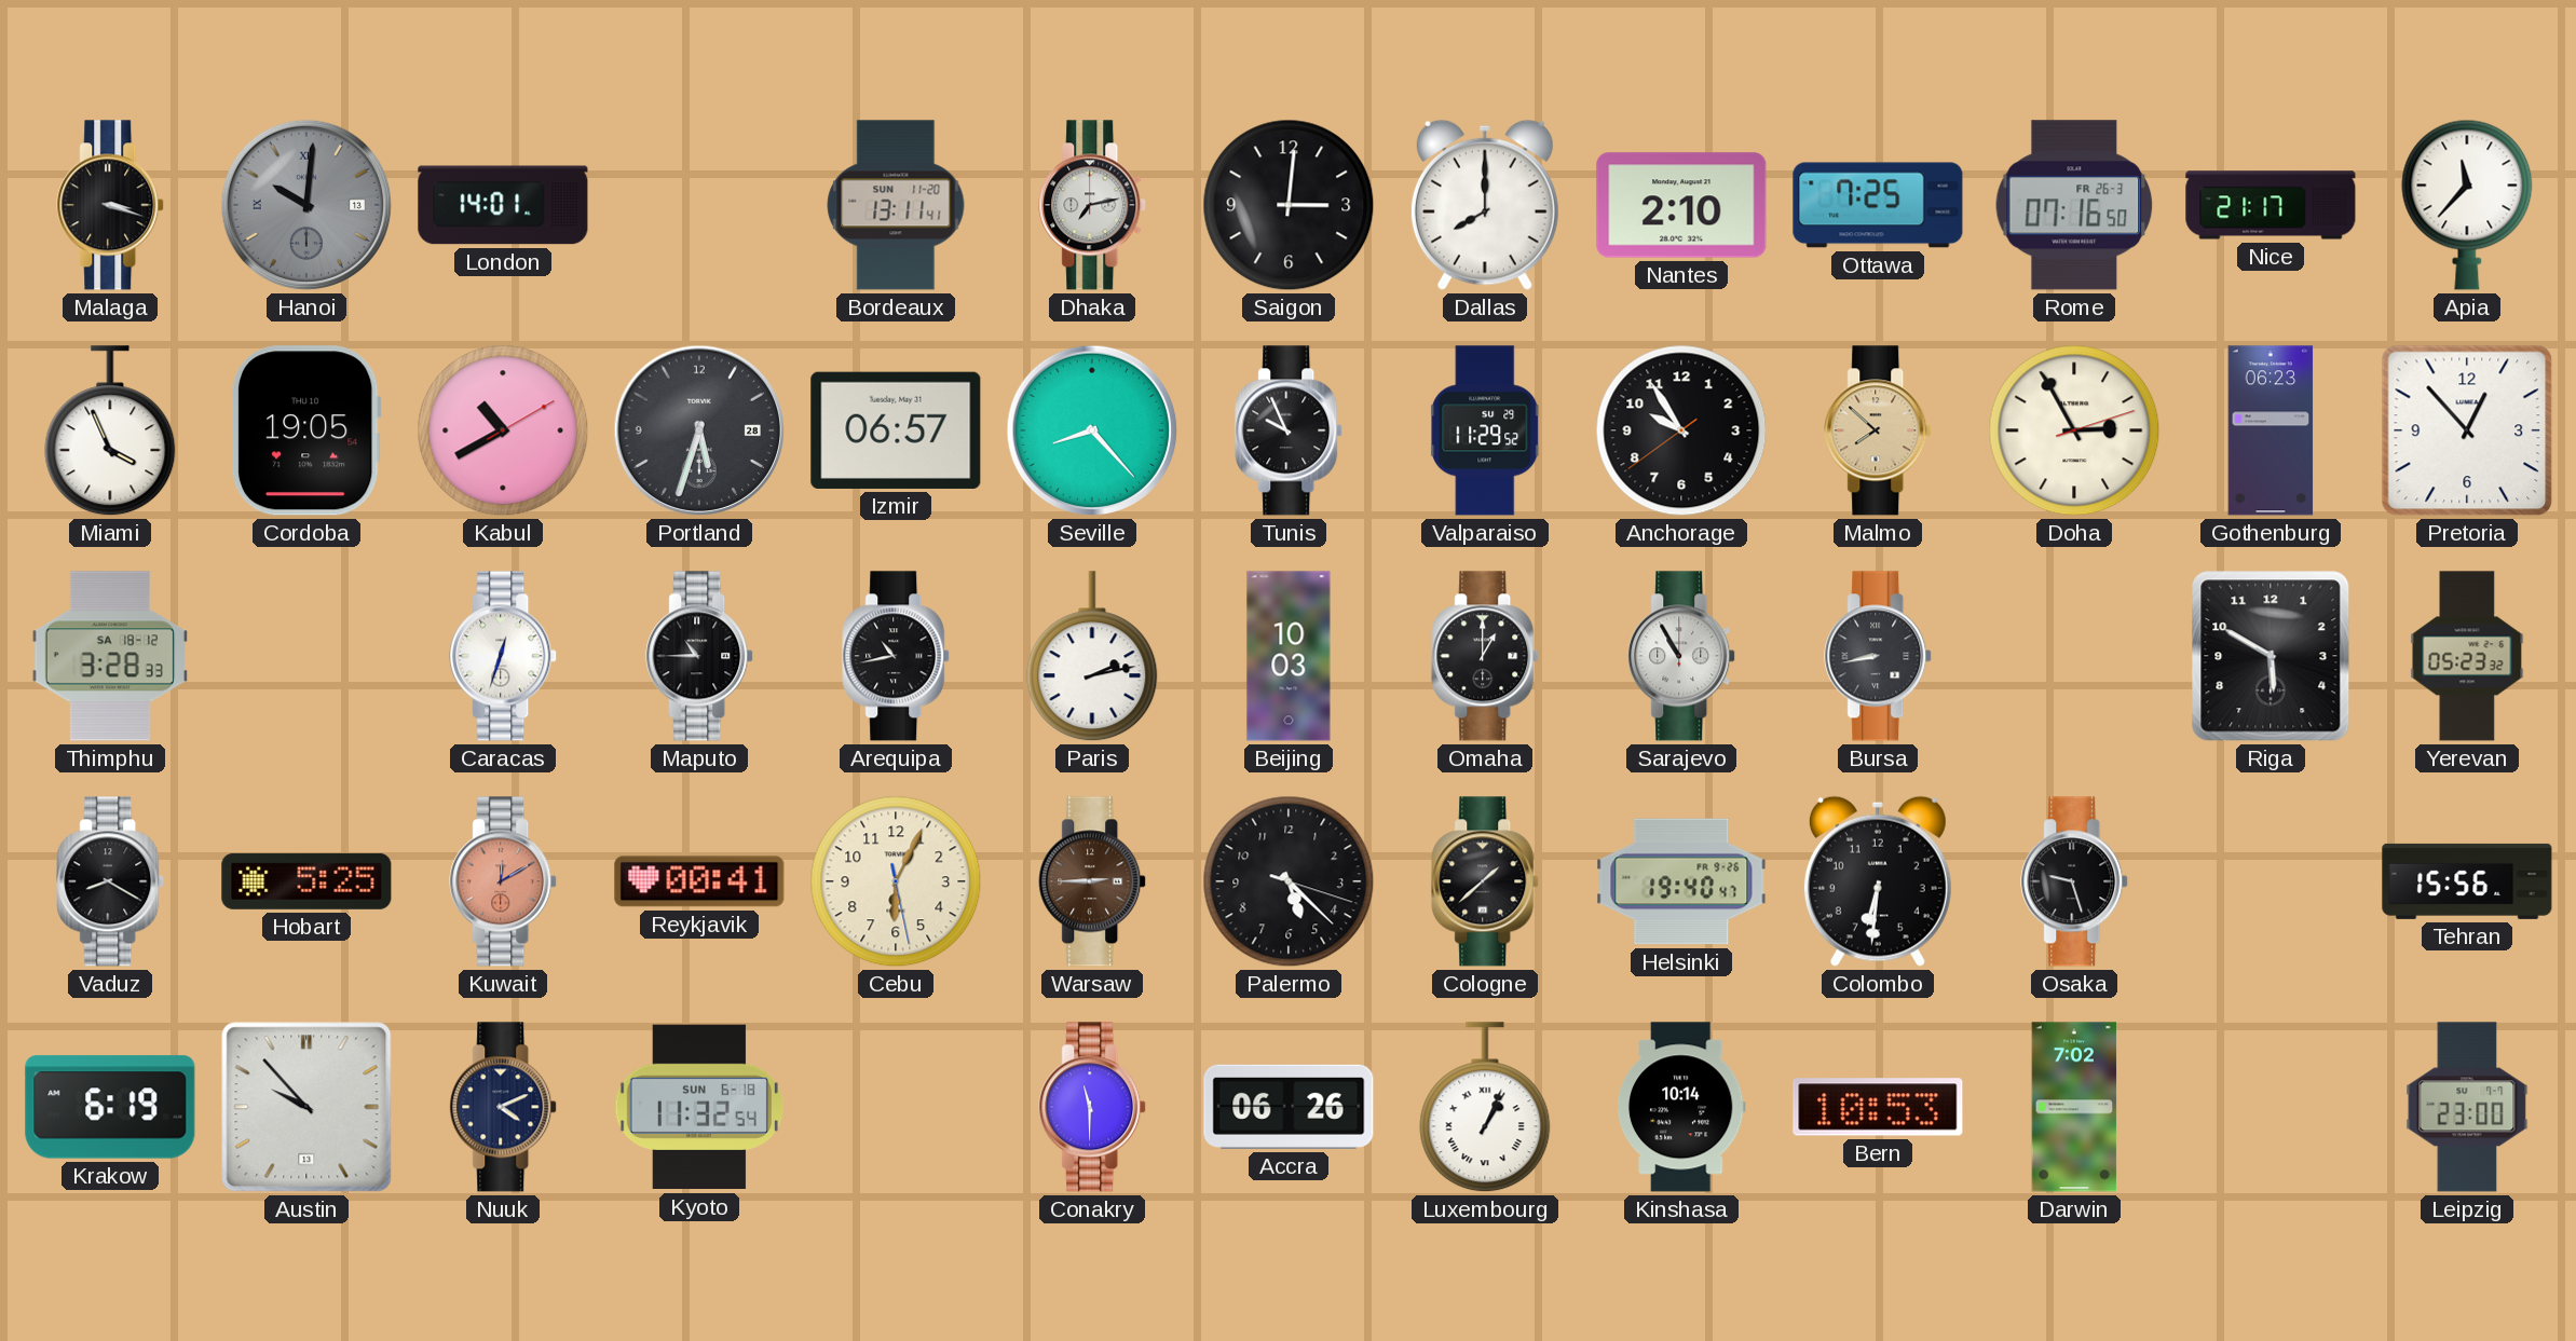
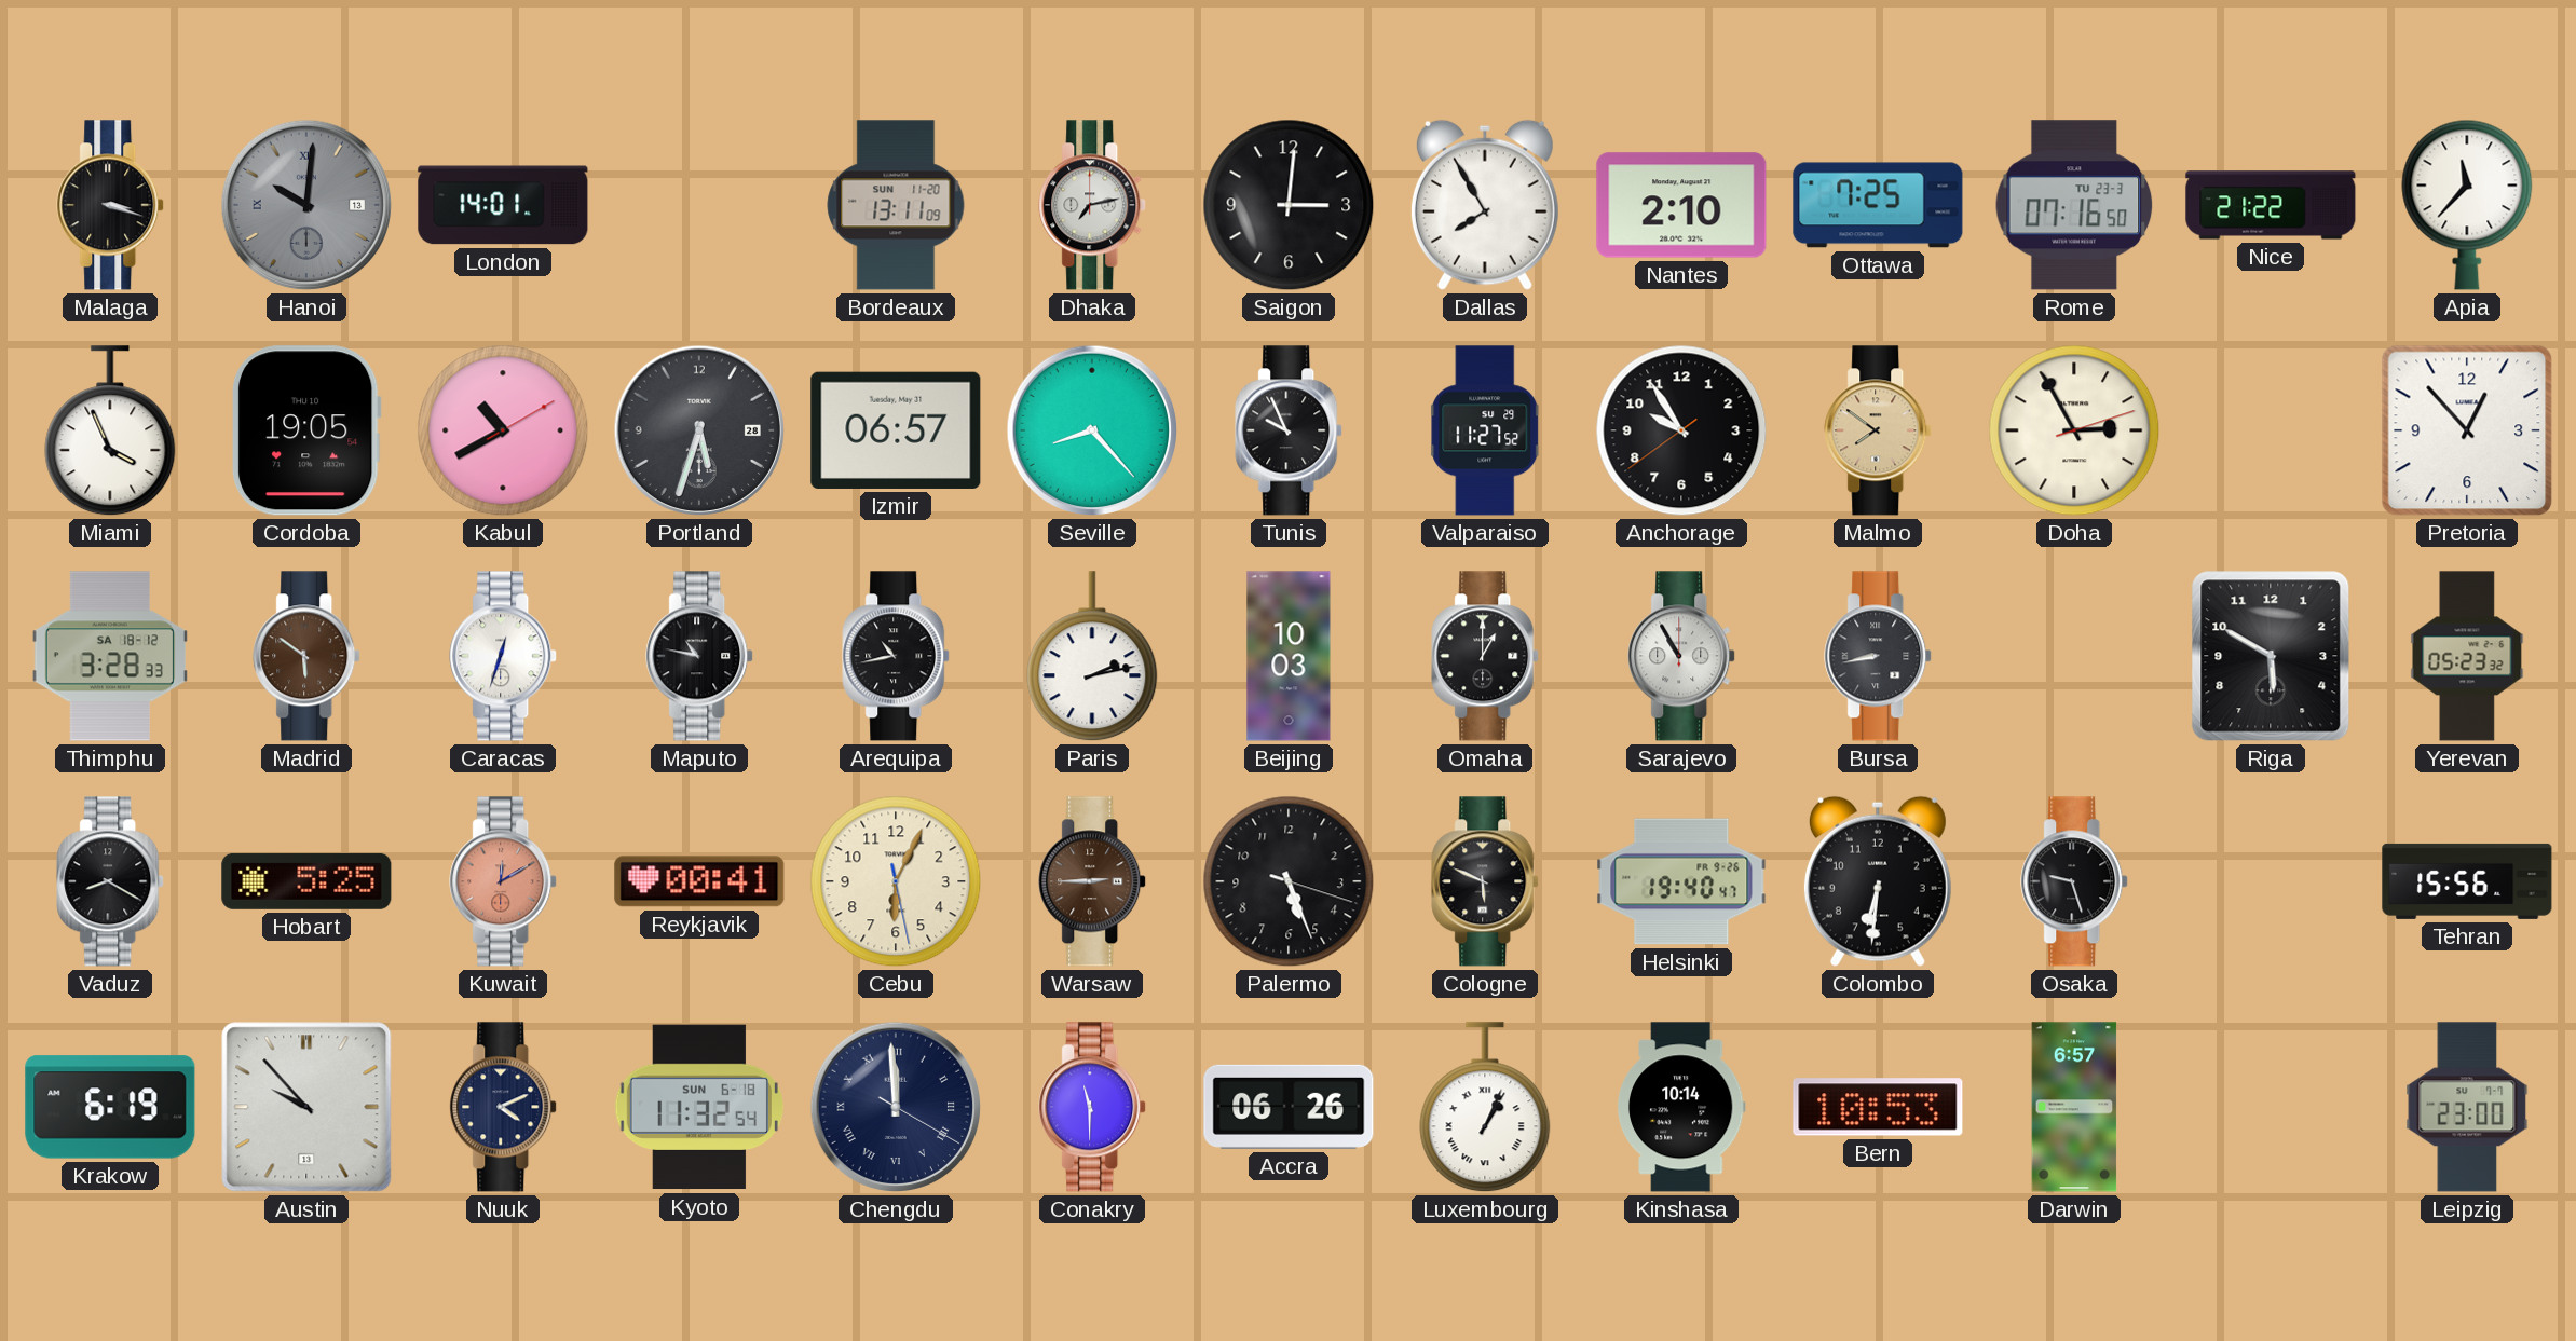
Bordeaux: 13:11:41 -> 13:11:09
Dallas: 8:00 -> 7:55
Rome date: FR 26-3 -> TU 23-3
Nice: 21:17 -> 21:22
Valparaiso: 11:29 -> 11:27
Malmo: 7:52 -> 7:51
Gothenburg: 06:23 -> none
Madrid: none -> 5:51
Maputo: 10:45 -> 10:47
Palermo: 5:22 -> 5:26
Cologne: 1:38 -> 5:49
Chengdu: none -> 11:59
Darwin: 7:02 -> 6:57
